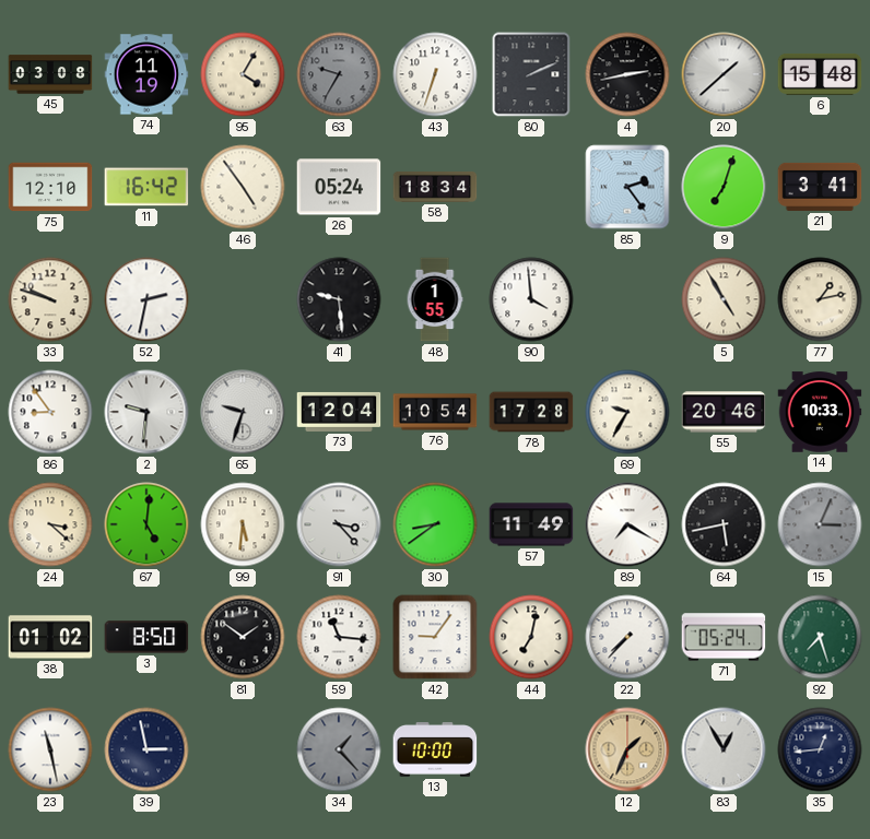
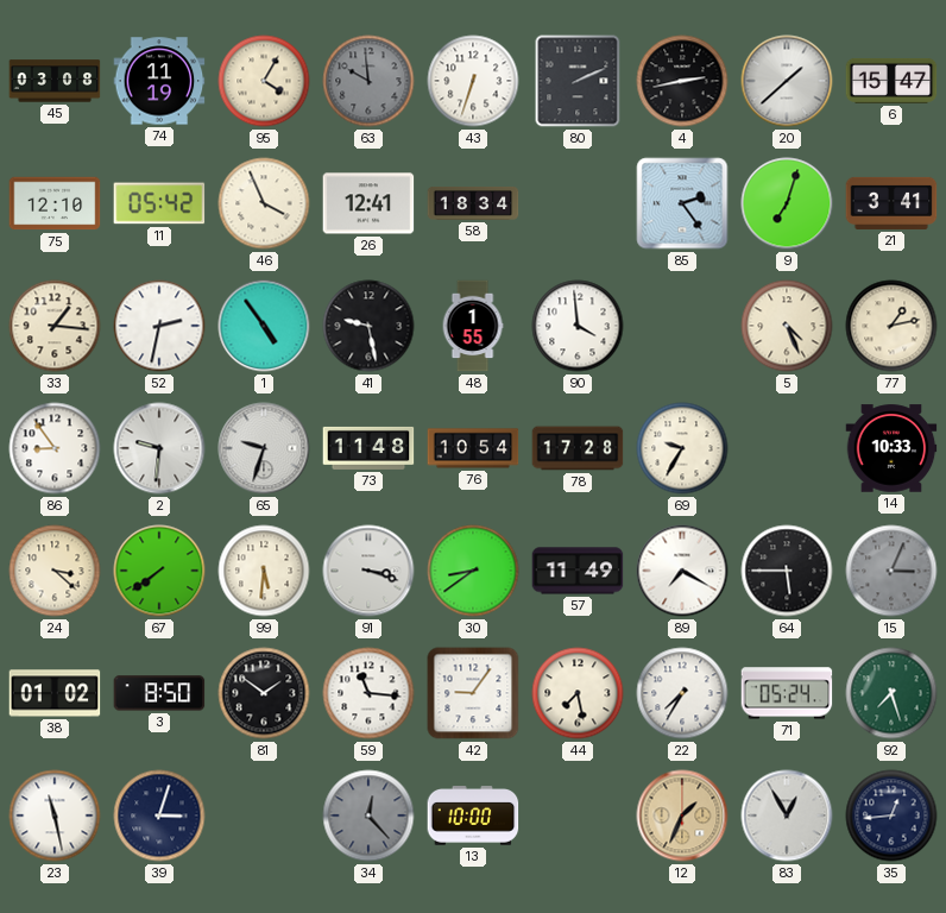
63: 9:35 -> 9:59
6: 15:48 -> 15:47
11: 16:42 -> 05:42
46: 4:54 -> 3:56
26: 05:24 -> 12:41
33: 9:48 -> 1:16
1: none -> 4:54
41: 9:29 -> 9:28
5: 4:55 -> 4:26
73: 12:04 -> 11:48
55: 20:46 -> none
67: 5:01 -> 7:39
91: 3:23 -> 3:18
64: 5:43 -> 5:45
44: 7:02 -> 7:28
22: 7:37 -> 7:35
39: 2:58 -> 3:03
34: 1:23 -> 12:23
